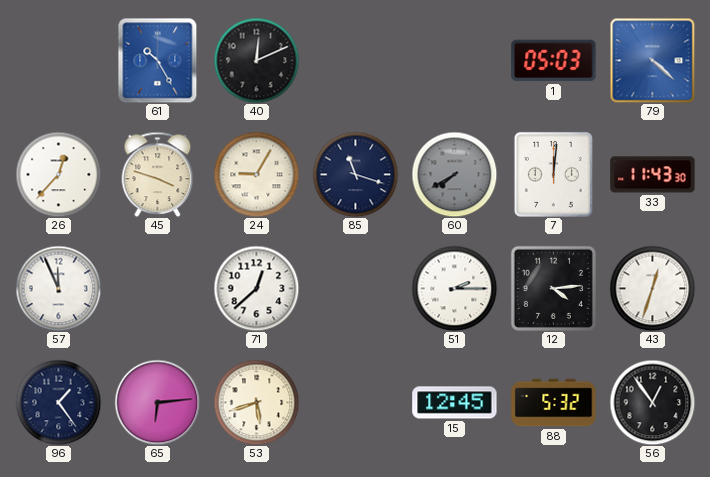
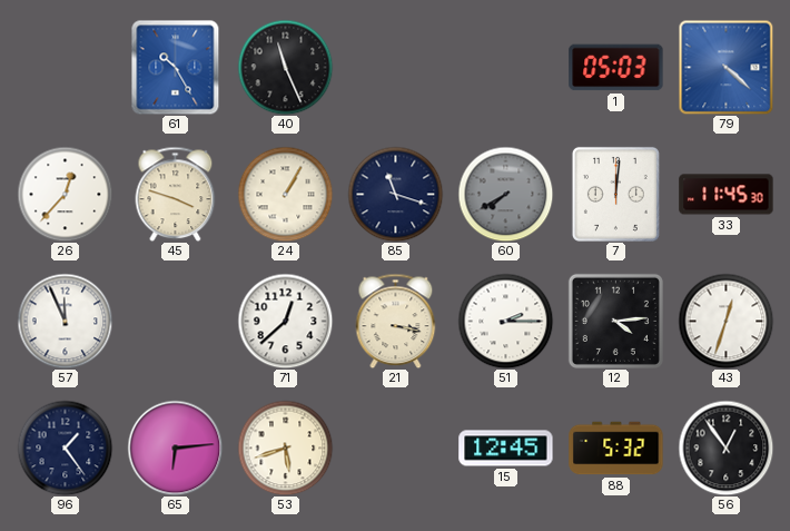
40: 12:11 -> 11:26
24: 9:05 -> 1:05
33: 11:43 -> 11:45
21: none -> 3:17
